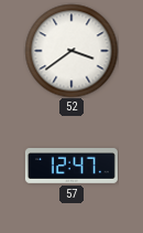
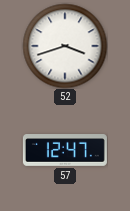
52: 3:39 -> 3:42
